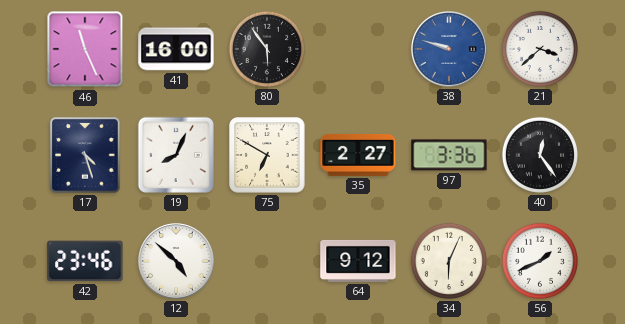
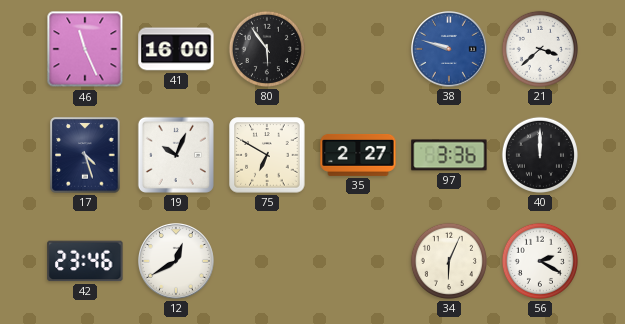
19: 8:04 -> 10:04
40: 12:24 -> 12:00
12: 4:52 -> 12:40
64: 9:12 -> none
56: 1:41 -> 2:20
